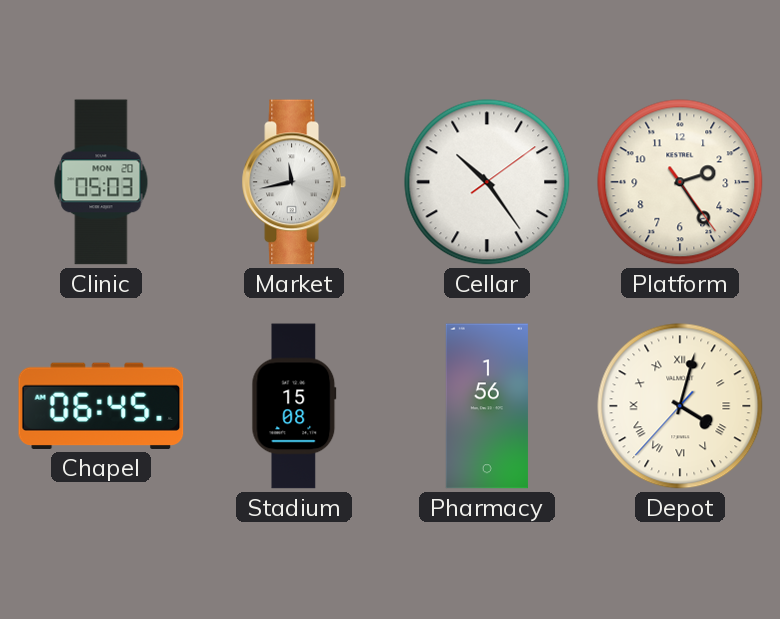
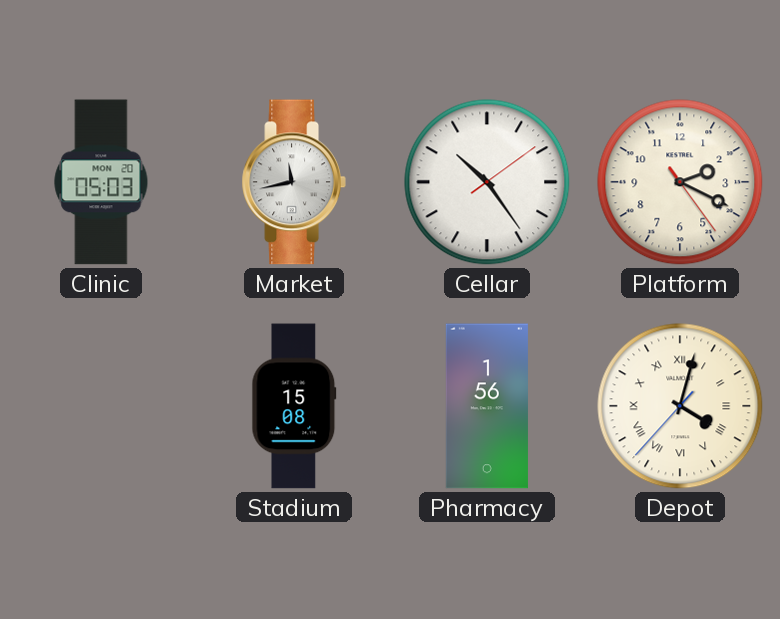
Platform: 2:24 -> 2:19
Chapel: 06:45 -> none
